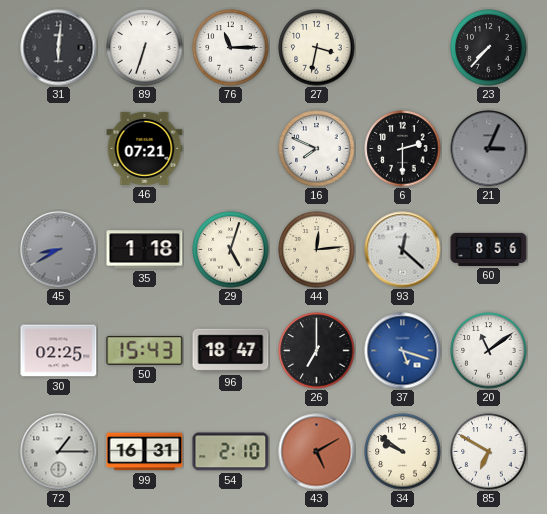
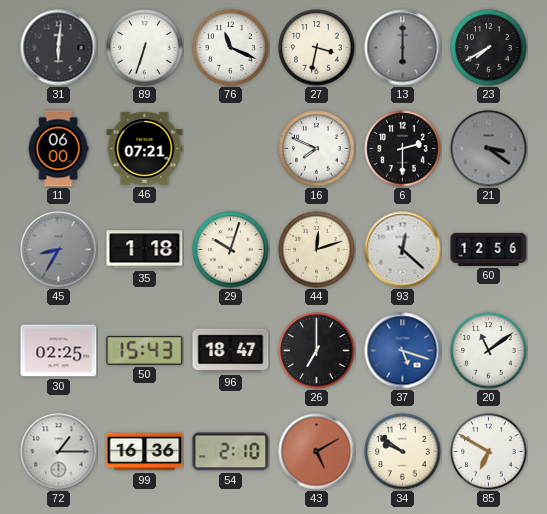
76: 11:15 -> 11:19
13: none -> 6:00
23: 7:37 -> 7:40
11: none -> 06:00
21: 3:04 -> 3:21
45: 8:40 -> 8:35
29: 5:03 -> 10:03
44: 12:14 -> 12:12
60: 8:56 -> 12:56
99: 16:31 -> 16:36
